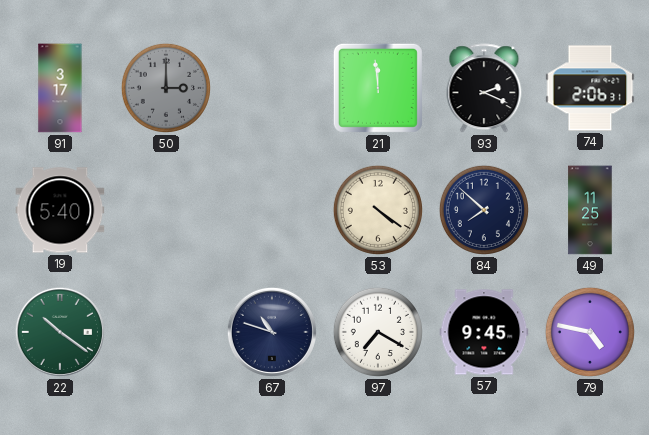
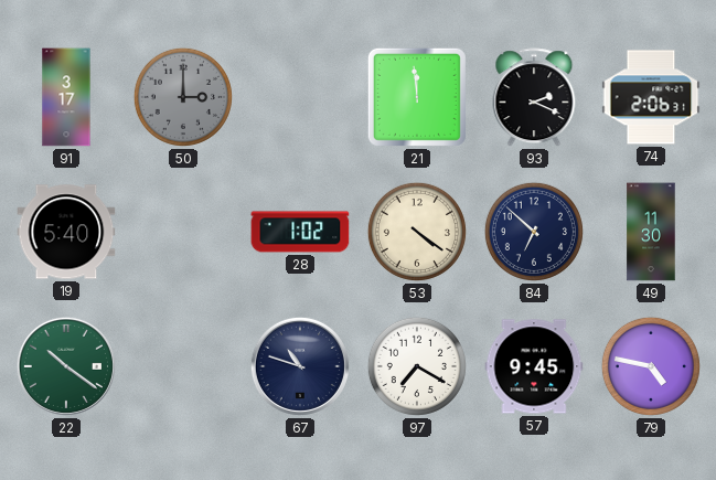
28: none -> 1:02
84: 7:52 -> 6:52
49: 11:25 -> 11:30
